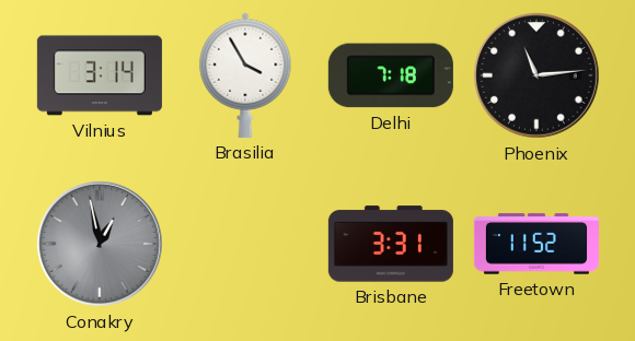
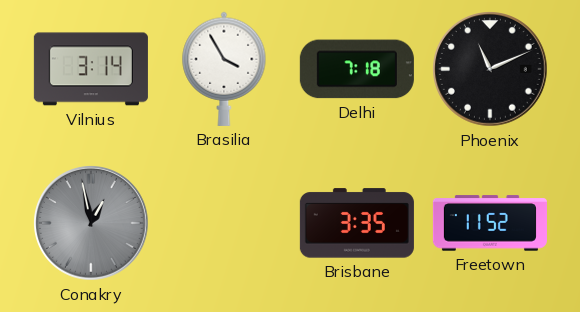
Phoenix: 11:14 -> 11:11
Brisbane: 3:31 -> 3:35
